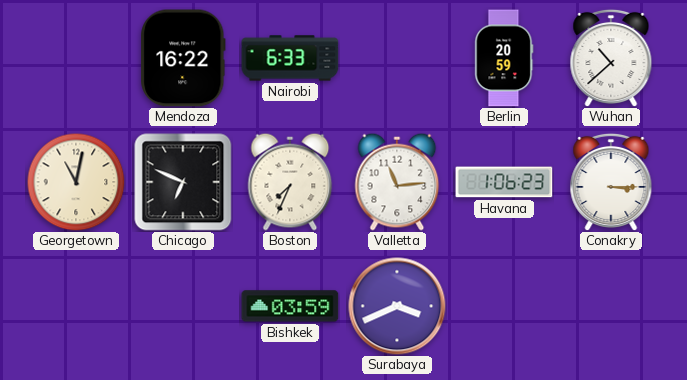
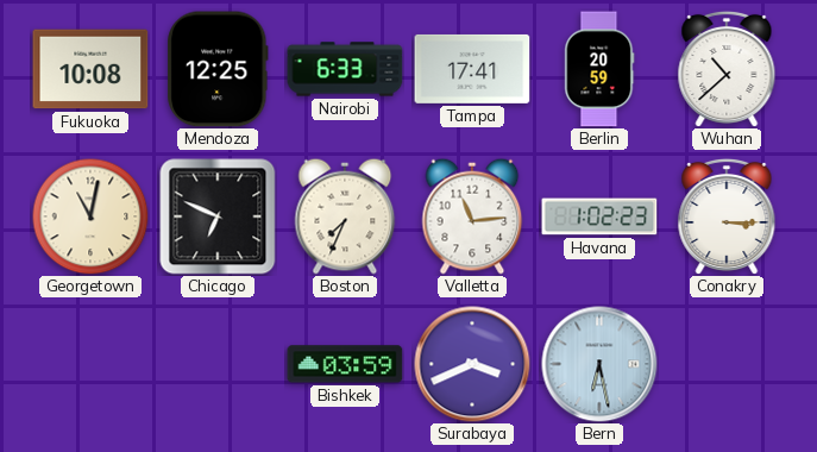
Fukuoka: none -> 10:08
Mendoza: 16:22 -> 12:25
Tampa: none -> 17:41
Havana: 1:06 -> 1:02
Bern: none -> 6:28
